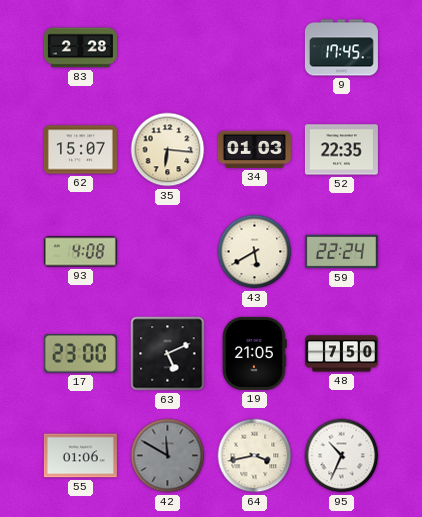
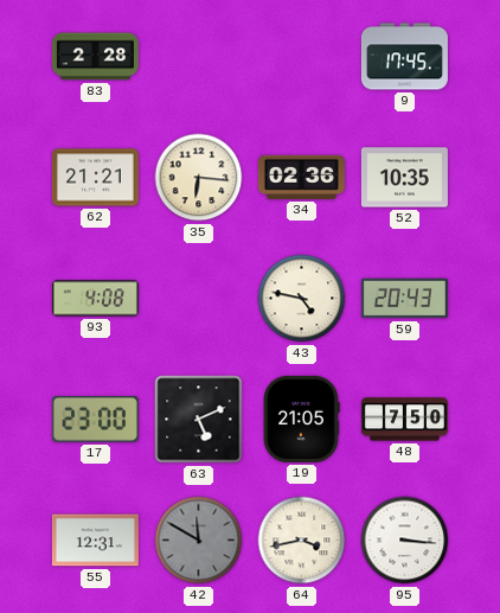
62: 15:07 -> 21:21
34: 01:03 -> 02:36
52: 22:35 -> 10:35
43: 5:40 -> 4:47
59: 22:24 -> 20:43
55: 01:06 -> 12:31
95: 10:34 -> 3:16
